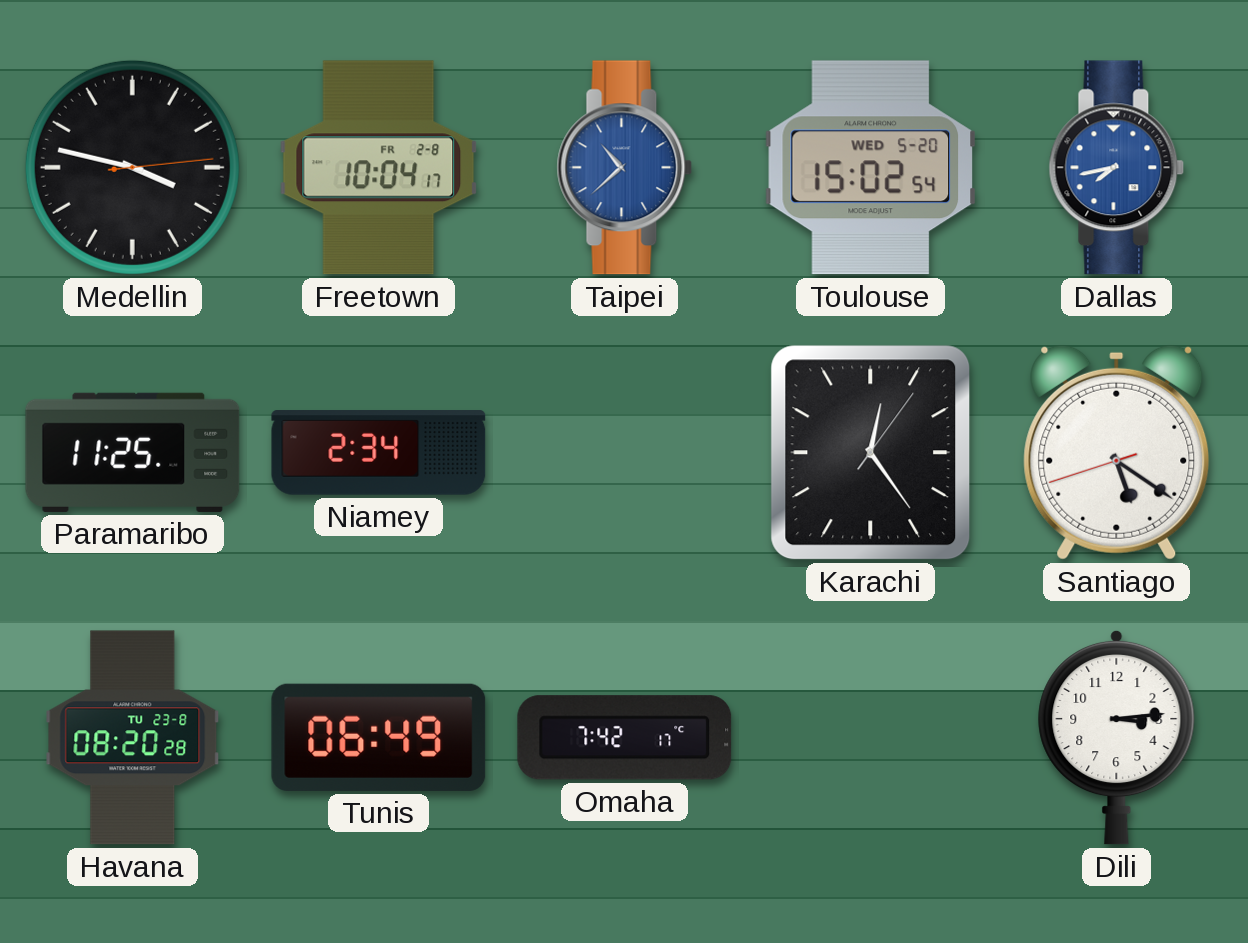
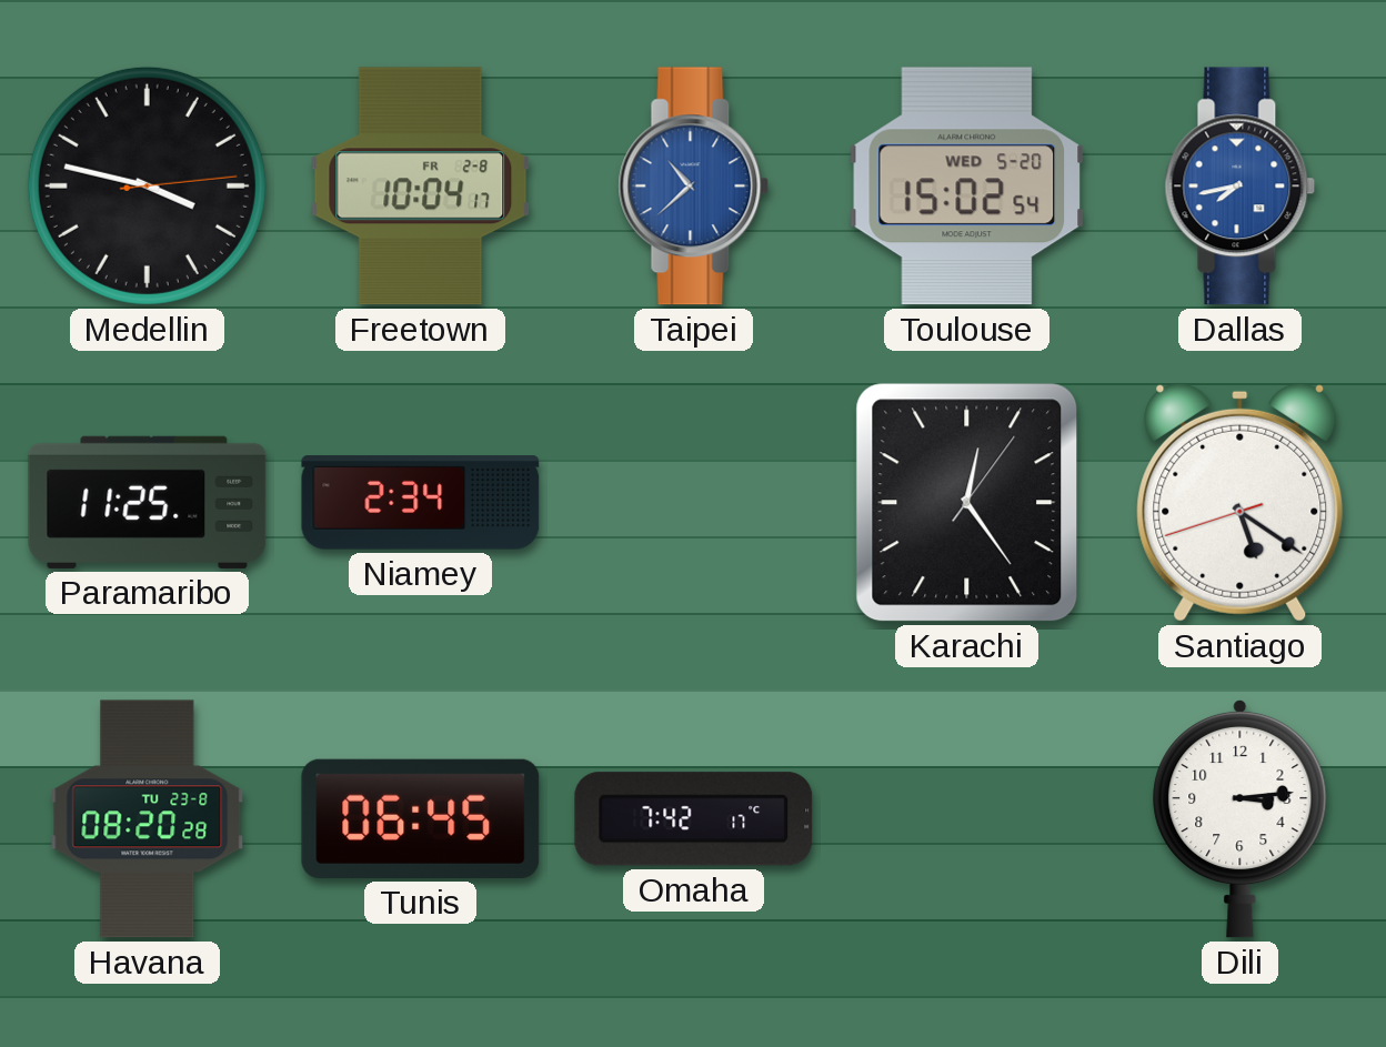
Tunis: 06:49 -> 06:45
